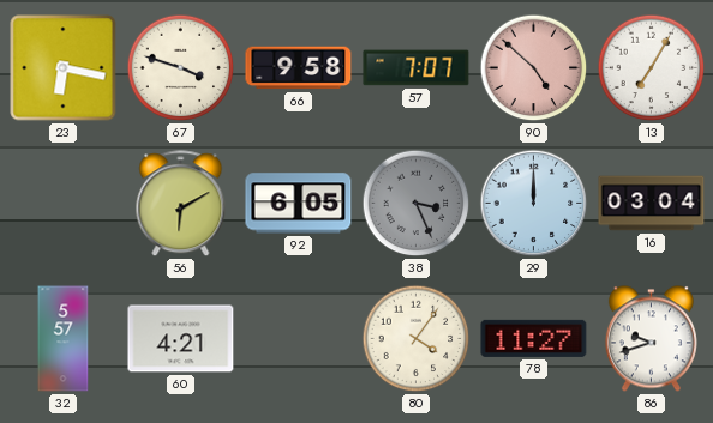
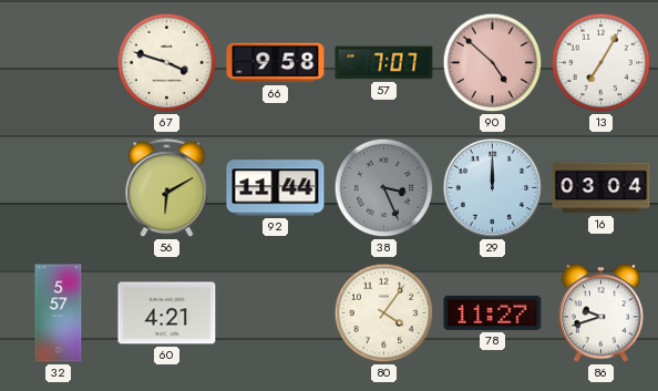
23: 6:17 -> none
92: 6:05 -> 11:44
